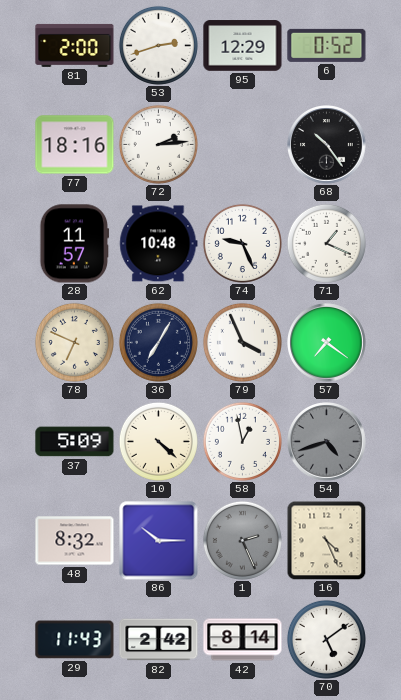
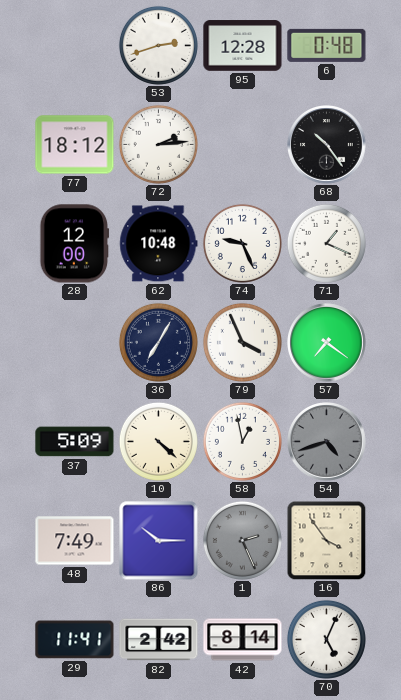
81: 2:00 -> none
95: 12:29 -> 12:28
6: 0:52 -> 0:48
77: 18:16 -> 18:12
28: 11:57 -> 12:00
78: 6:49 -> none
48: 8:32 -> 7:49
16: 4:26 -> 3:54
29: 11:43 -> 11:41
70: 5:09 -> 5:04
